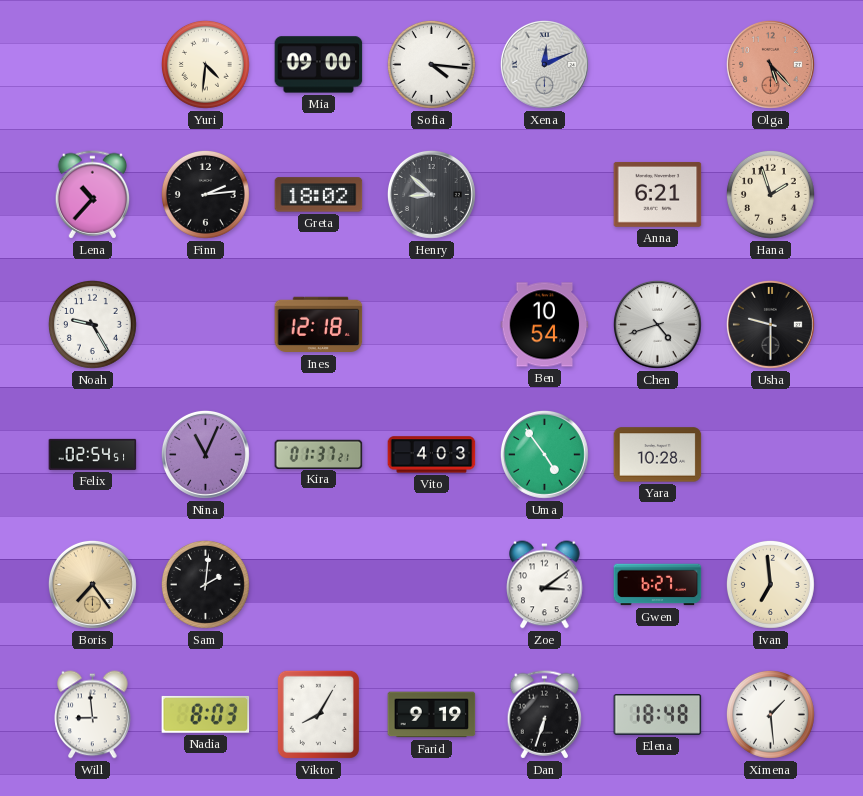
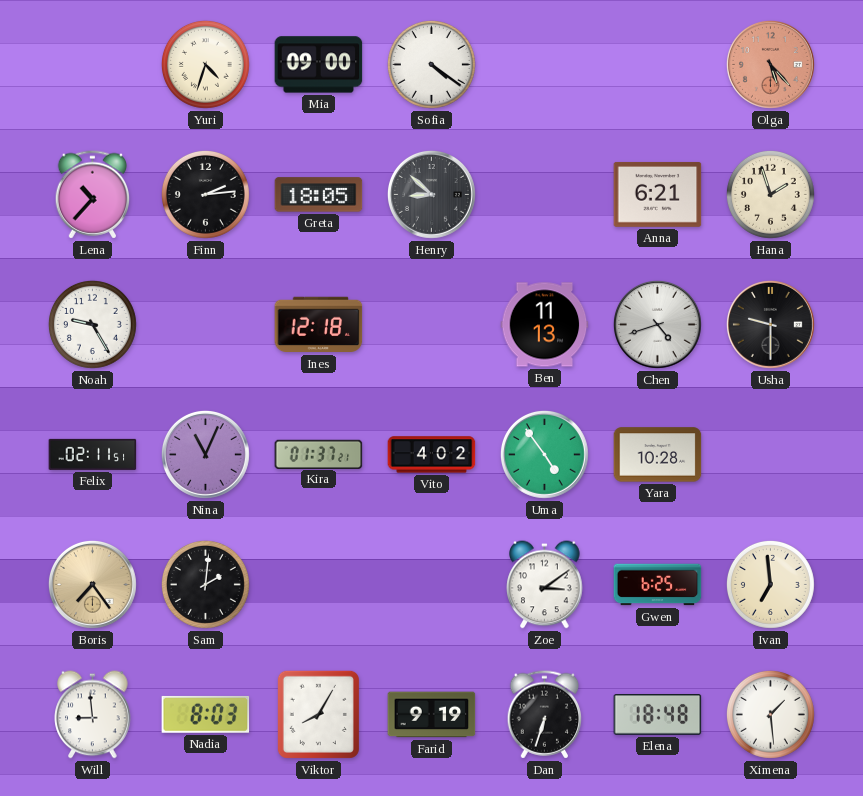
Yuri: 4:31 -> 4:33
Sofia: 4:16 -> 4:21
Xena: 12:11 -> none
Greta: 18:02 -> 18:05
Ben: 10:54 -> 11:13
Felix: 02:54 -> 02:11
Vito: 4:03 -> 4:02
Gwen: 6:27 -> 6:25
